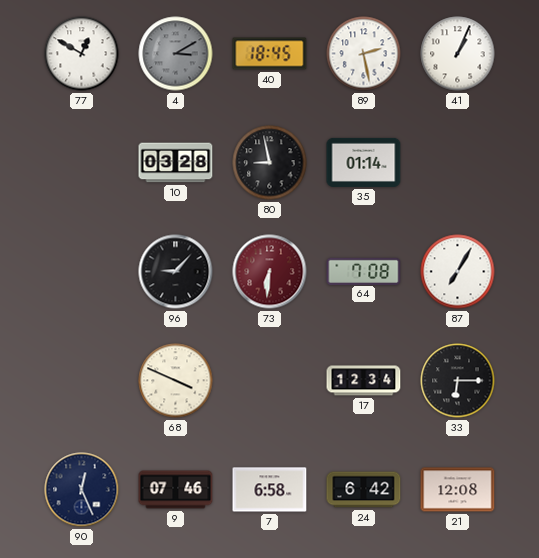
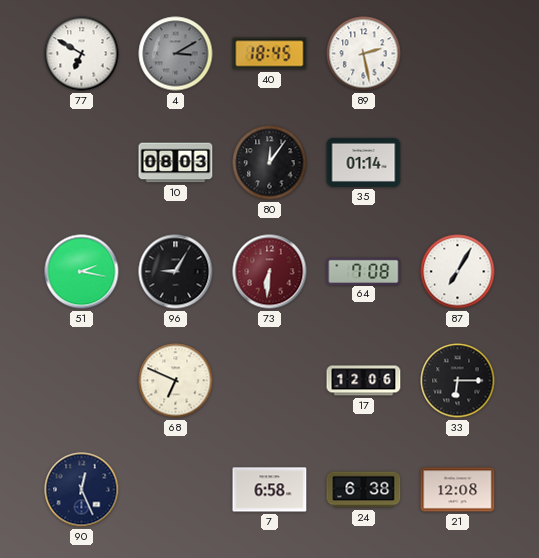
77: 12:50 -> 6:50
41: 1:04 -> none
10: 03:28 -> 08:03
80: 8:58 -> 12:06
51: none -> 2:17
96: 9:07 -> 9:05
68: 3:49 -> 6:49
17: 12:34 -> 12:06
9: 07:46 -> none
24: 6:42 -> 6:38
